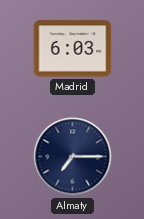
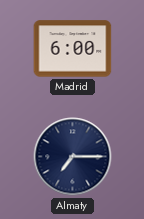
Madrid: 6:03 -> 6:00
